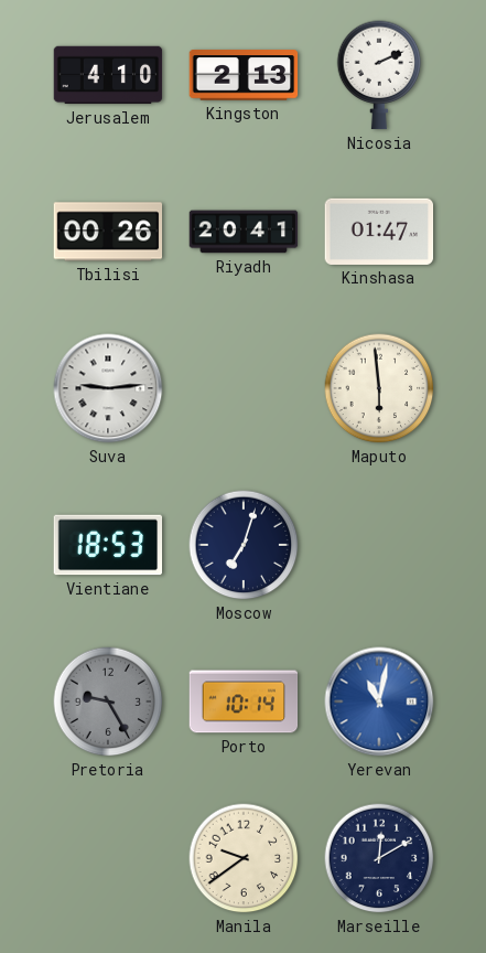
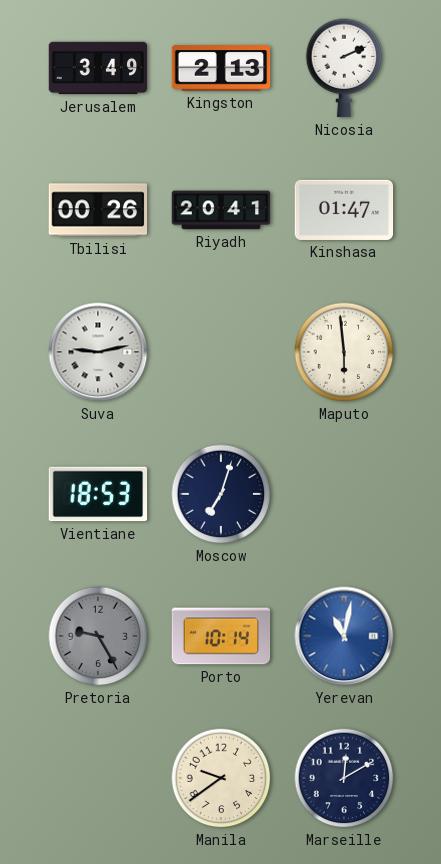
Jerusalem: 4:10 -> 3:49
Suva: 9:14 -> 9:13
